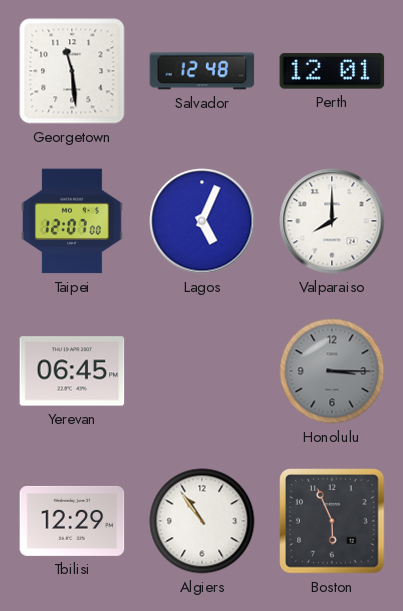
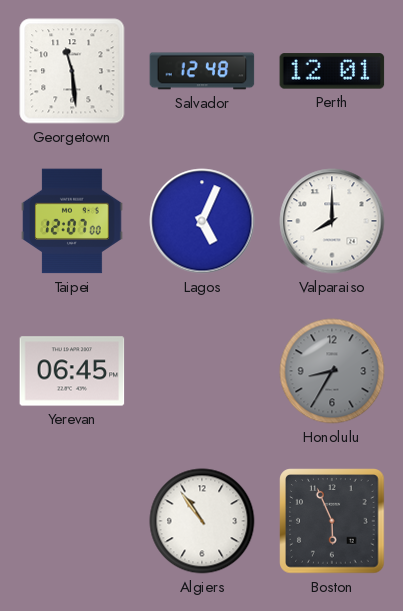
Honolulu: 3:15 -> 8:35
Tbilisi: 12:29 -> none
